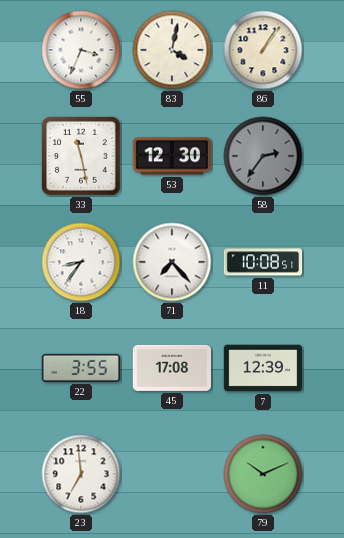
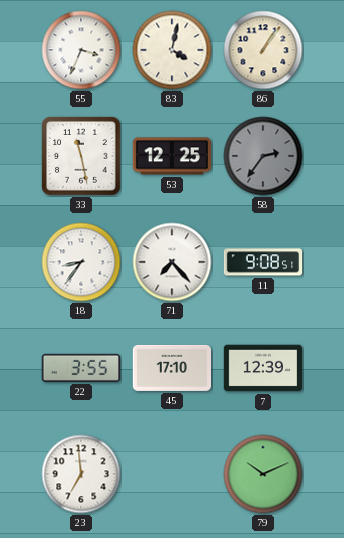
53: 12:30 -> 12:25
11: 10:08 -> 9:08
45: 17:08 -> 17:10
